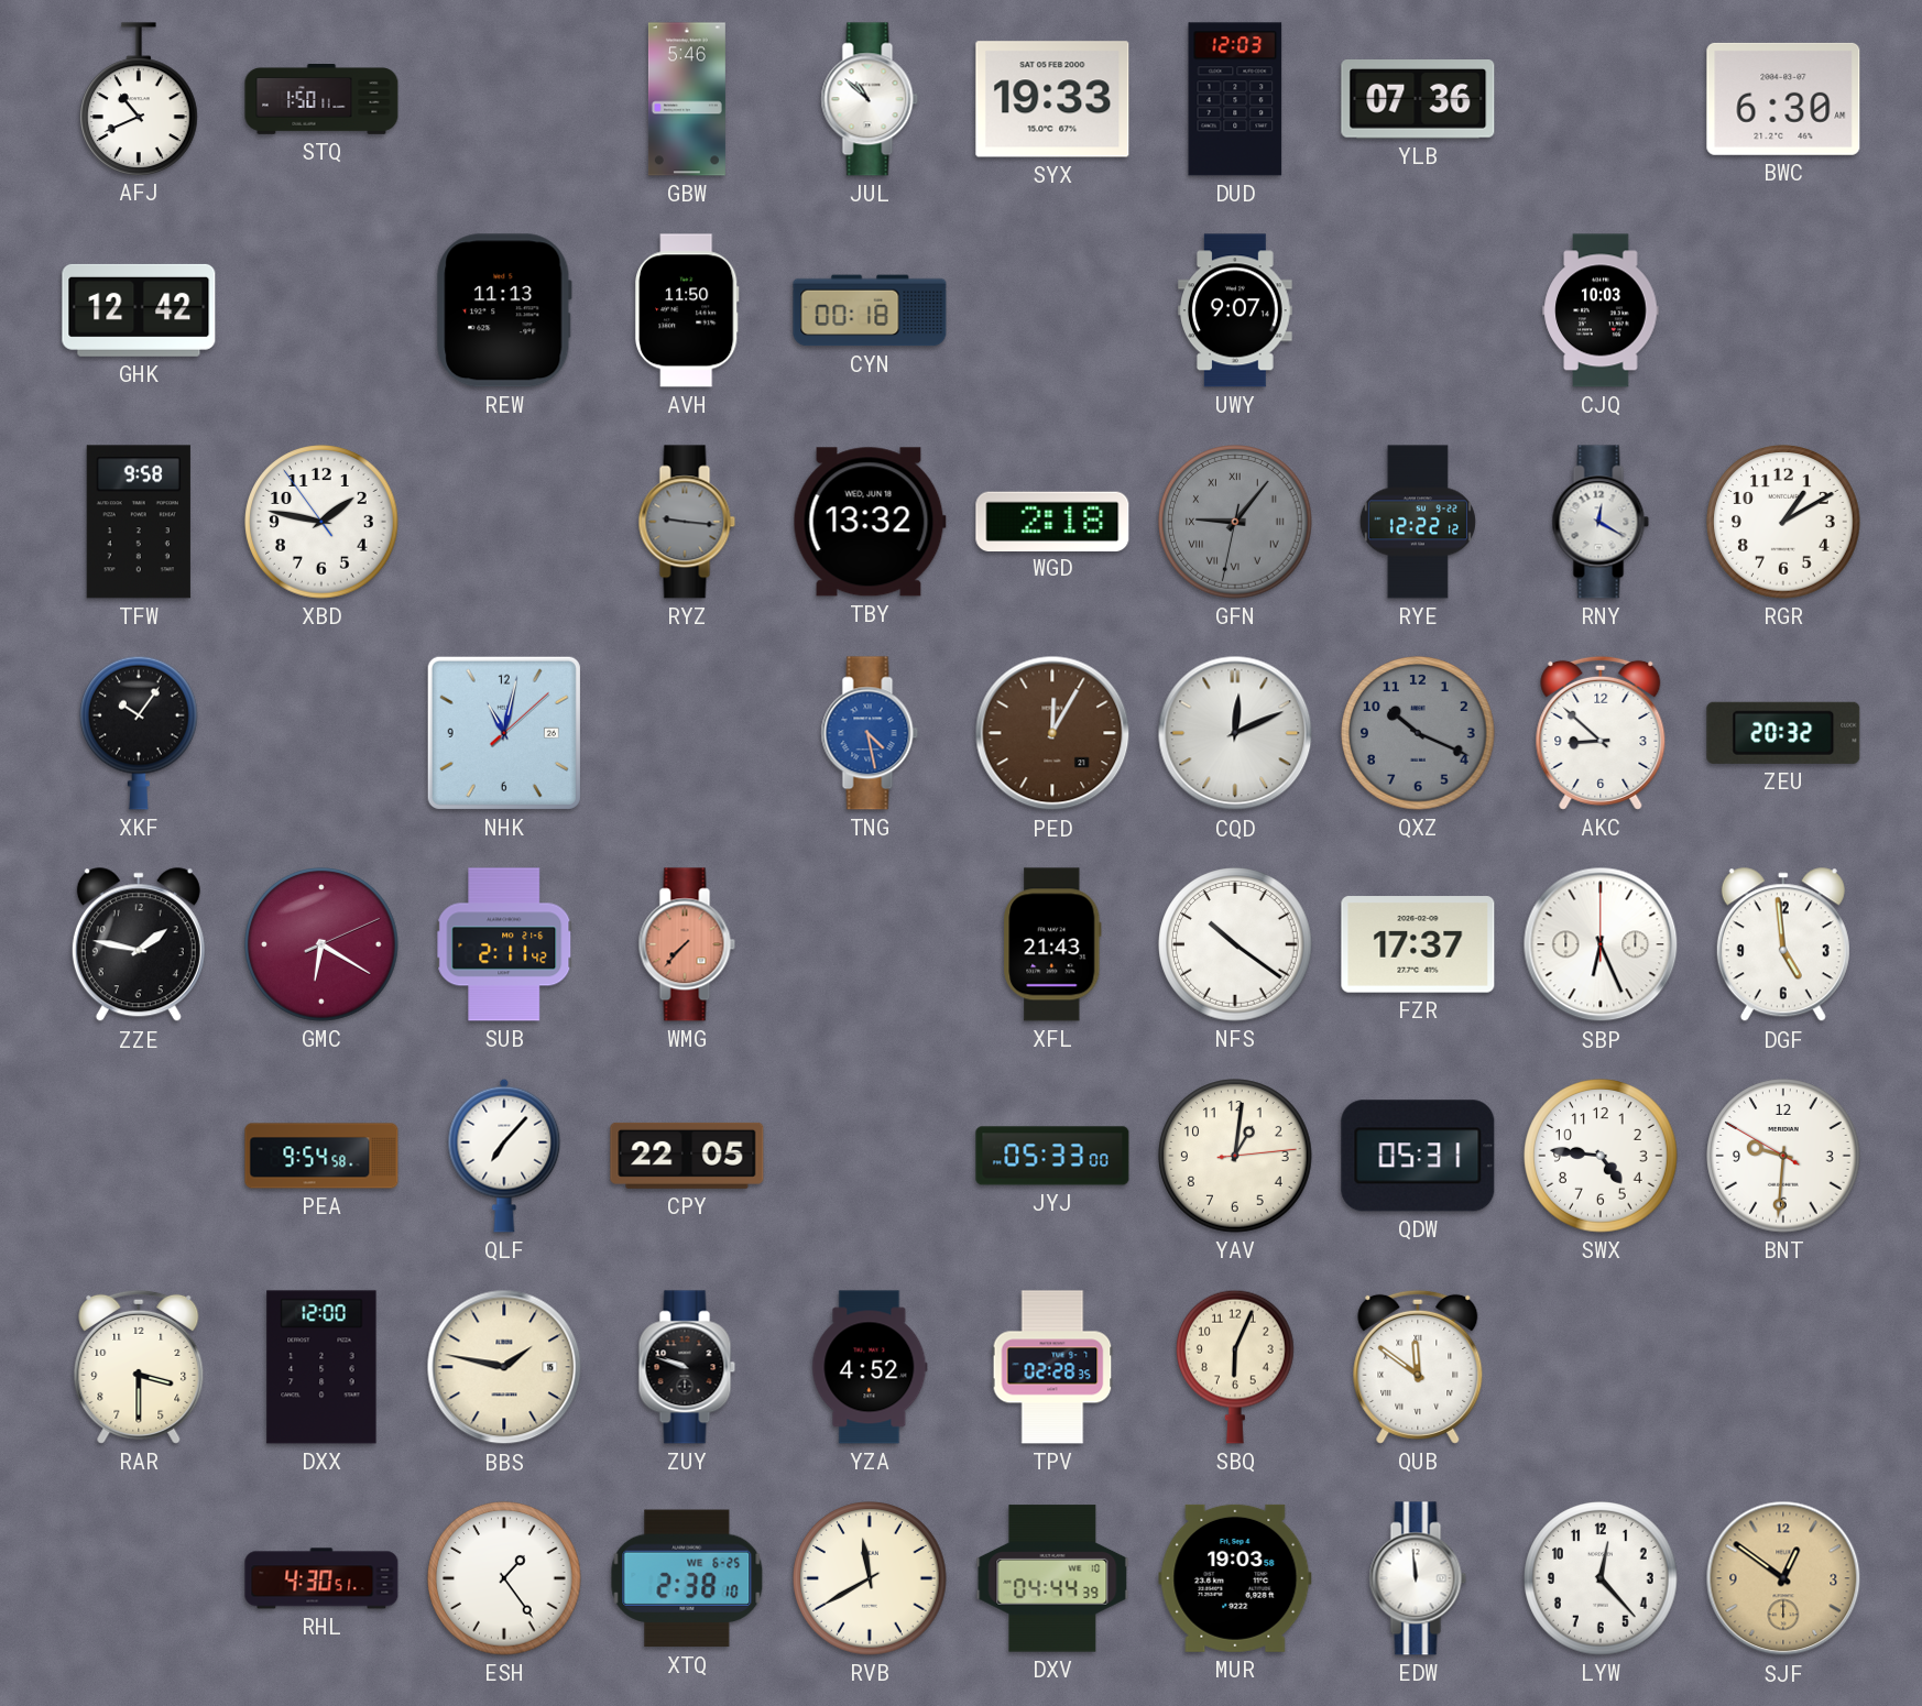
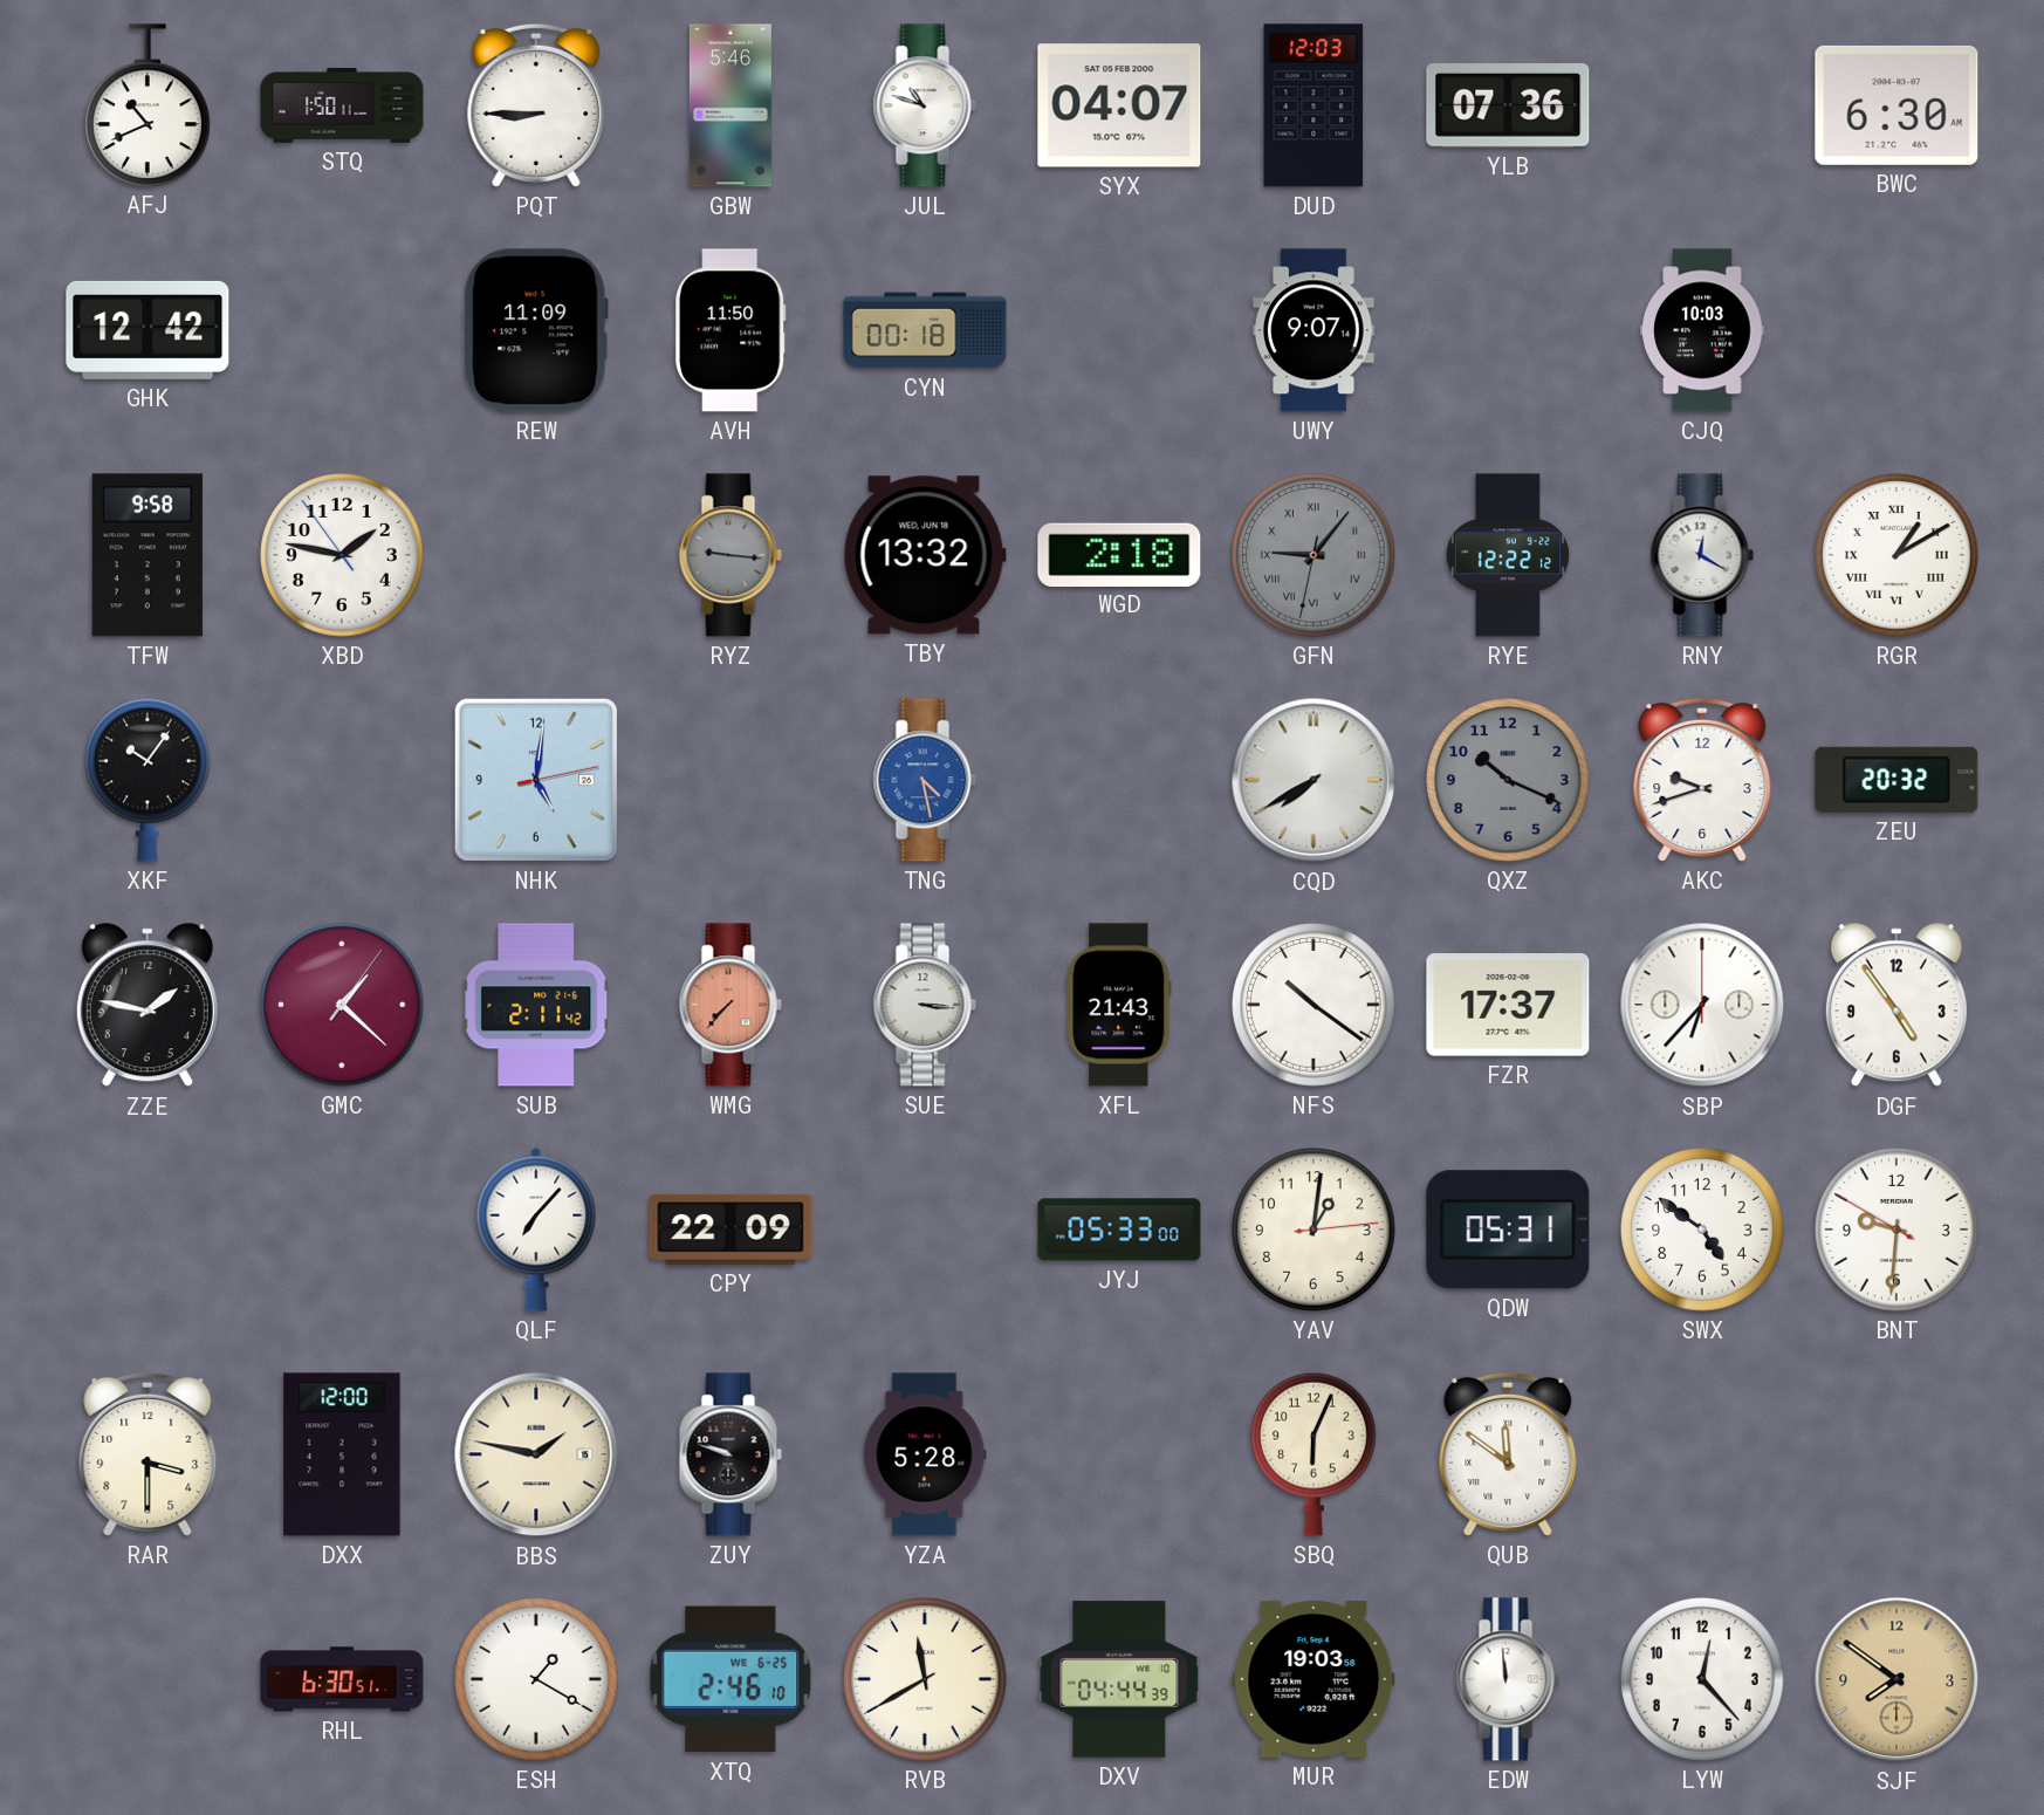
PQT: none -> 8:45
JUL: 10:52 -> 10:48
SYX: 19:33 -> 04:07
REW: 11:13 -> 11:09
RGR numerals: Arabic -> Roman
NHK: 11:02 -> 5:01
PED: 12:05 -> none
CQD: 12:11 -> 7:40
AKC: 8:52 -> 9:42
GMC: 6:20 -> 1:22
SUE: none -> 3:16
SBP: 6:26 -> 6:37
DGF: 4:59 -> 4:54
PEA: 9:54 -> none
CPY: 22:05 -> 22:09
SWX: 4:46 -> 4:51
YZA: 4:52 -> 5:28
TPV: 02:28 -> none
RHL: 4:30 -> 6:30
ESH: 1:24 -> 1:20
XTQ: 2:38 -> 2:46
SJF: 12:51 -> 7:51
